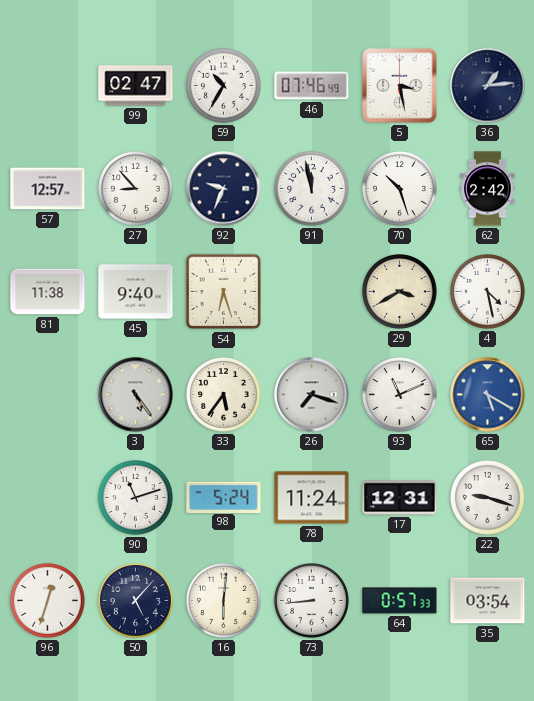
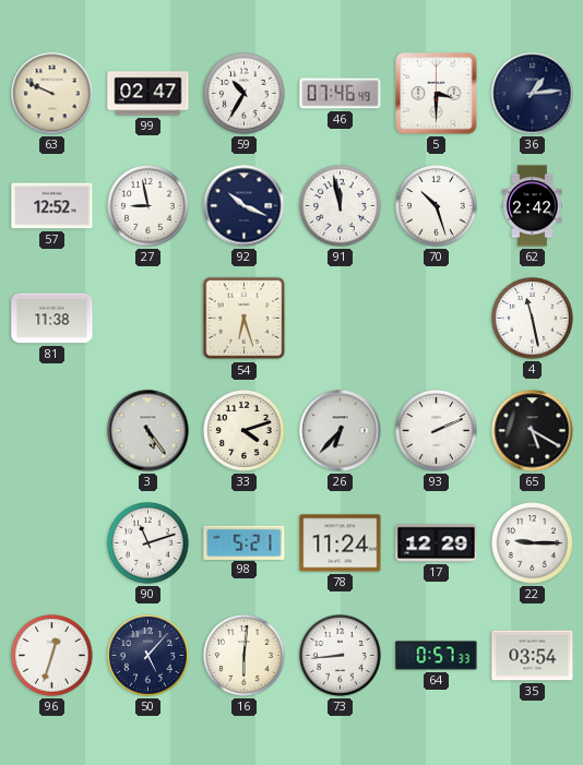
63: none -> 9:49
5: 3:28 -> 3:30
57: 12:57 -> 12:52
27: 8:53 -> 8:58
92: 9:34 -> 10:19
45: 9:40 -> none
29: 3:40 -> none
4: 4:28 -> 11:28
33: 5:36 -> 4:12
26: 7:18 -> 6:37
93: 11:11 -> 2:11
65 dial: blue -> black
98: 5:24 -> 5:21
17: 12:31 -> 12:29
22: 9:18 -> 9:15
